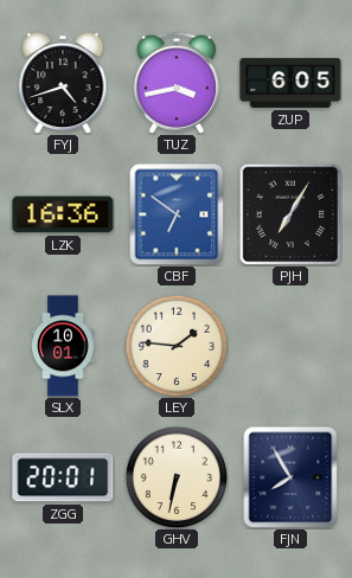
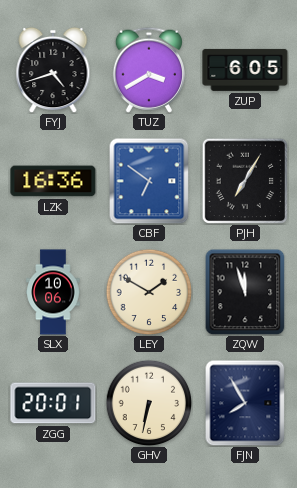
TUZ: 3:43 -> 3:40
SLX: 10:01 -> 10:06
LEY: 1:46 -> 1:50
ZQW: none -> 11:57
